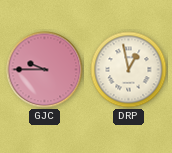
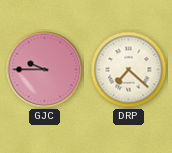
DRP: 12:58 -> 7:22
